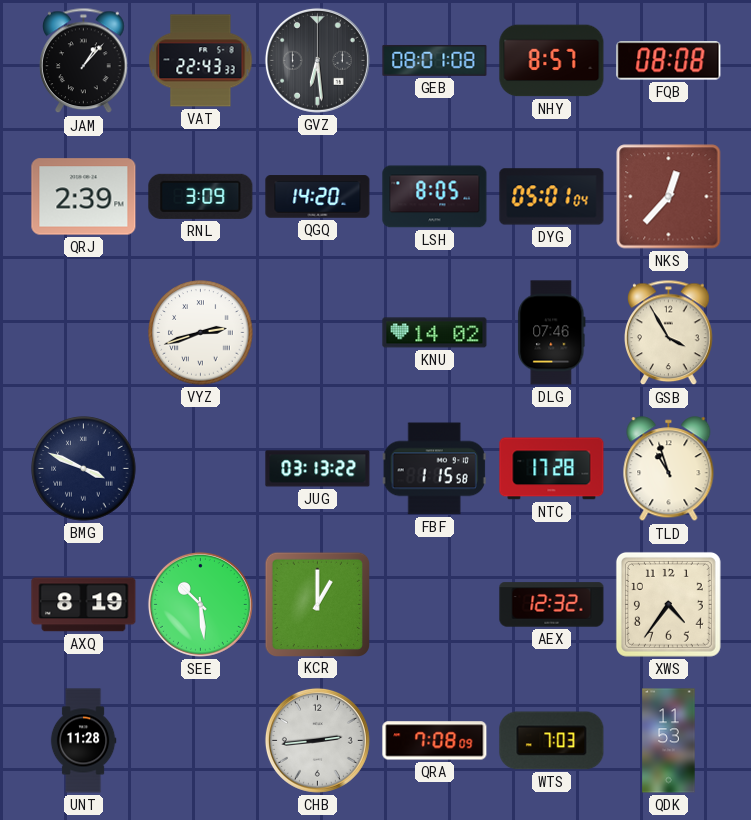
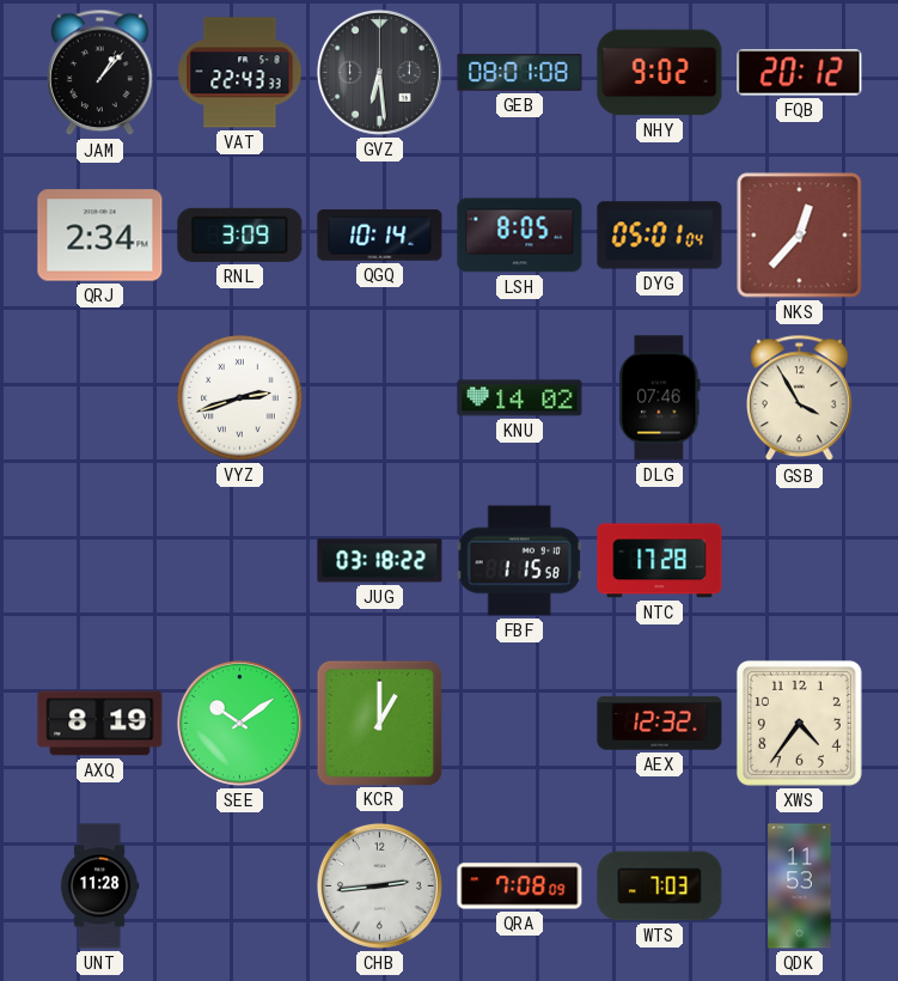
NHY: 8:57 -> 9:02
FQB: 08:08 -> 20:12
QRJ: 2:39 -> 2:34
QGQ: 14:20 -> 10:14
BMG: 3:49 -> none
JUG: 03:13 -> 03:18
TLD: 10:57 -> none
SEE: 10:29 -> 10:09
